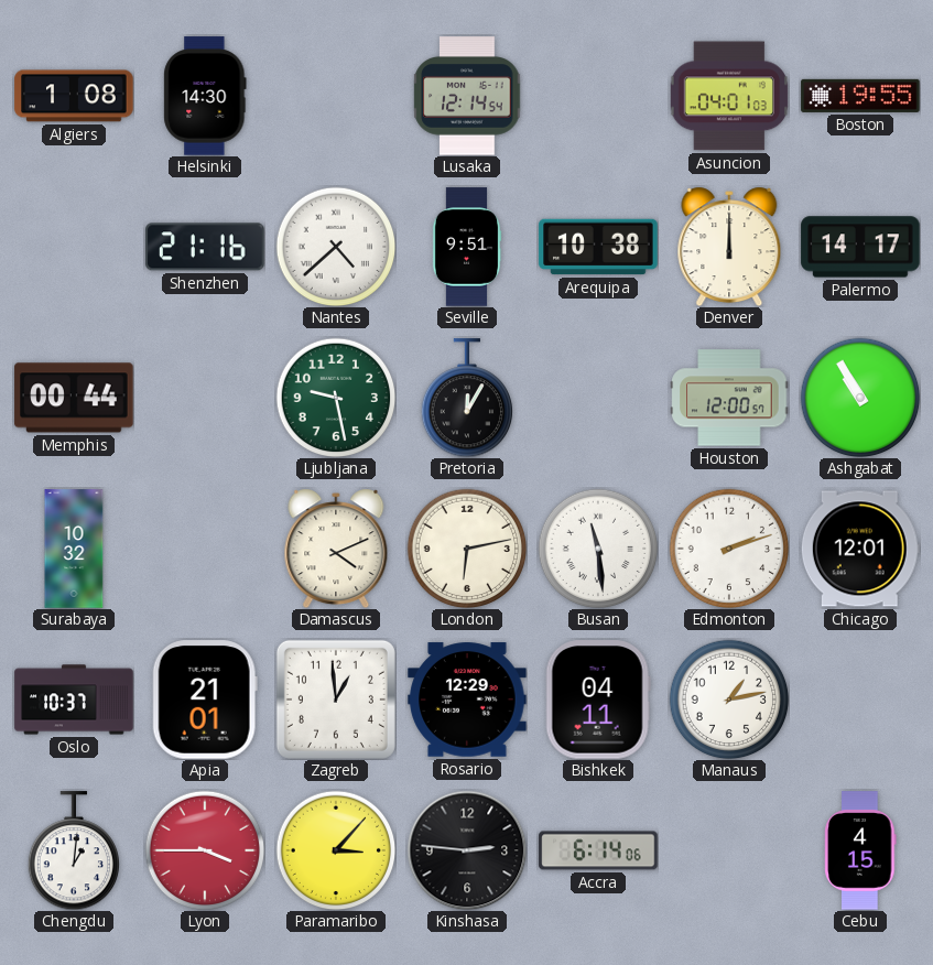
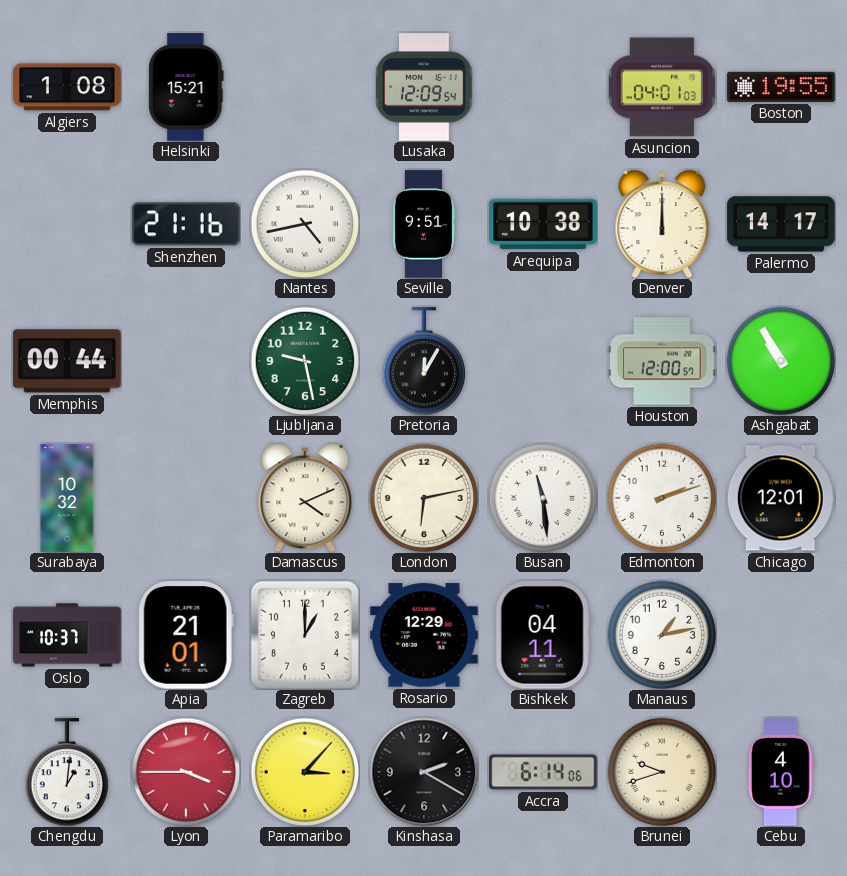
Helsinki: 14:30 -> 15:21
Lusaka: 12:14 -> 12:09
Nantes: 4:38 -> 4:43
Zagreb: 12:59 -> 1:00
Kinshasa: 2:46 -> 2:20
Brunei: none -> 9:42
Cebu: 4:15 -> 4:10
